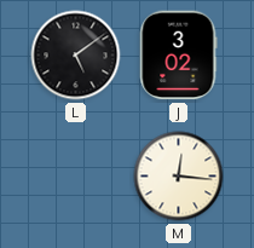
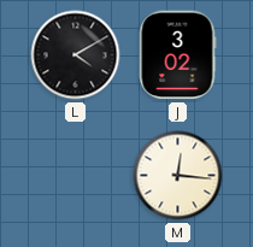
L: 5:09 -> 4:10
